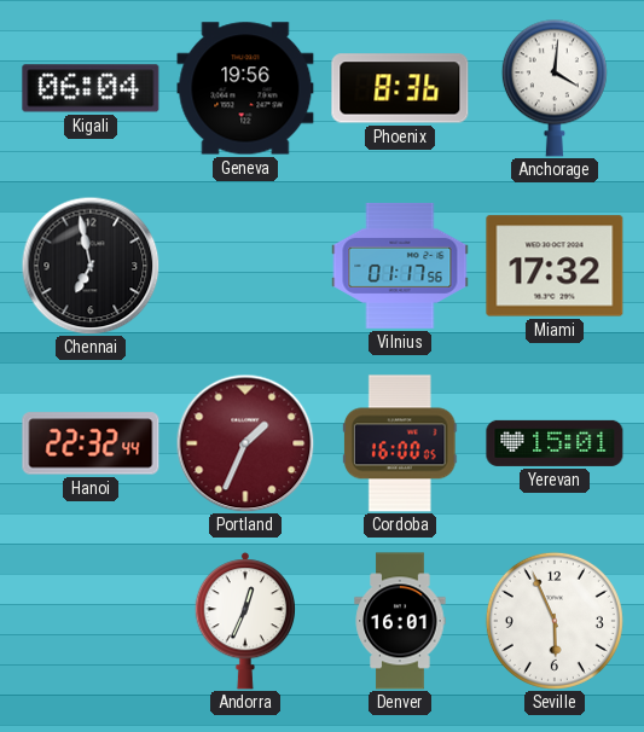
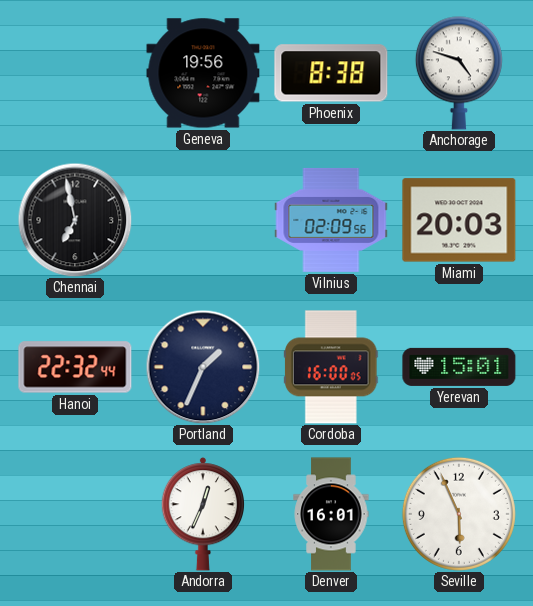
Kigali: 06:04 -> none
Phoenix: 8:36 -> 8:38
Anchorage: 4:01 -> 4:48
Vilnius: 01:17 -> 02:09
Miami: 17:32 -> 20:03
Portland dial: burgundy -> navy
